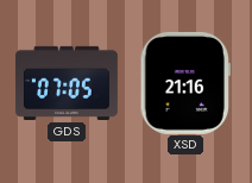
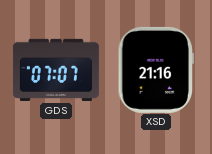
GDS: 07:05 -> 07:07
